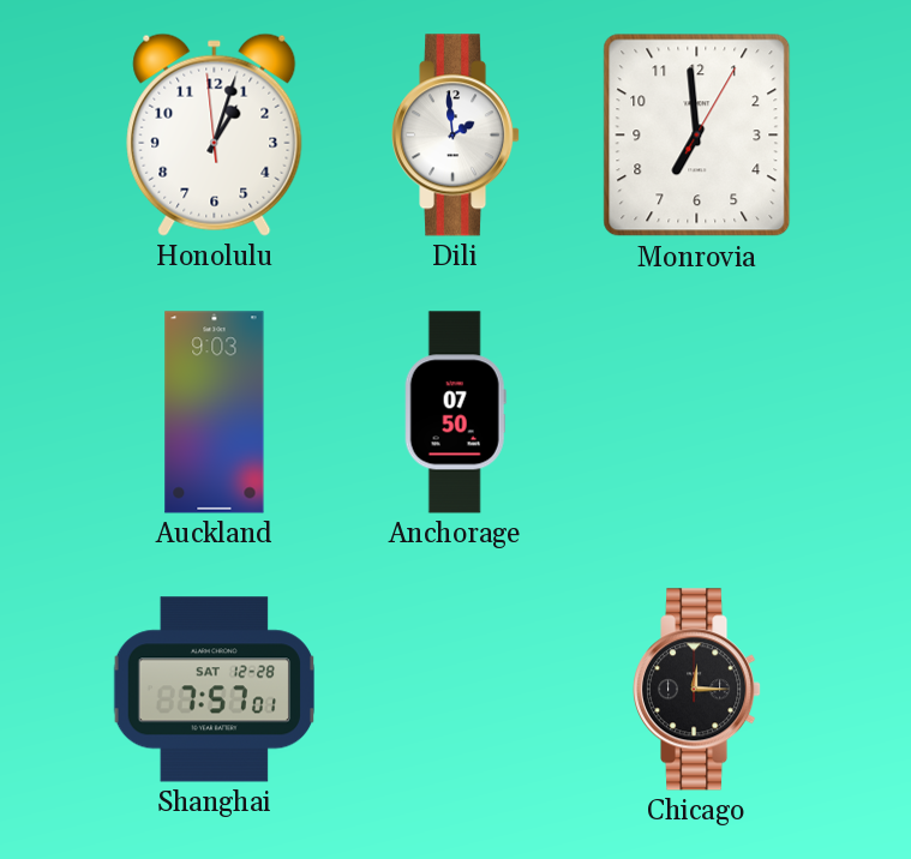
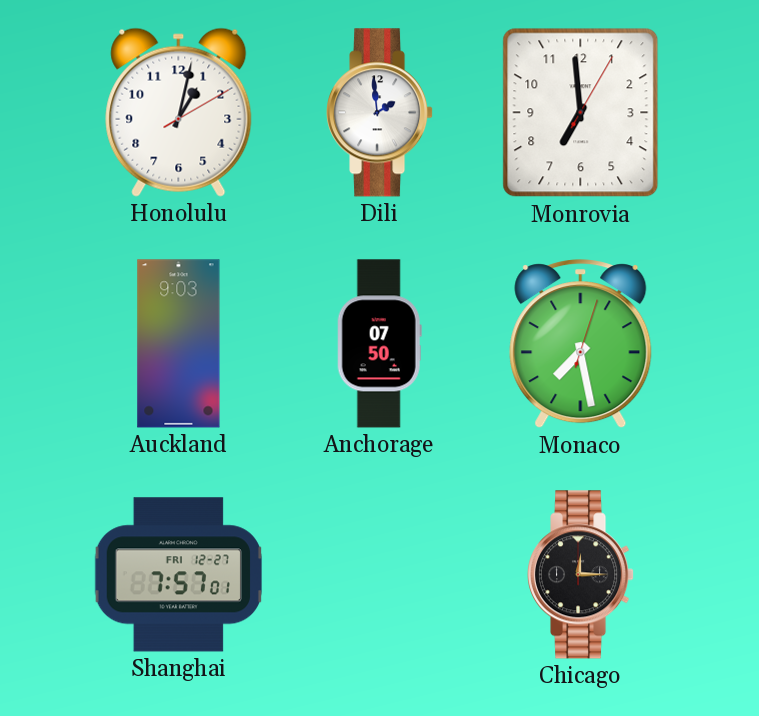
Honolulu: 1:02:59 -> 1:02:10
Monaco: none -> 7:28
Shanghai date: SAT 12-28 -> FRI 12-27
